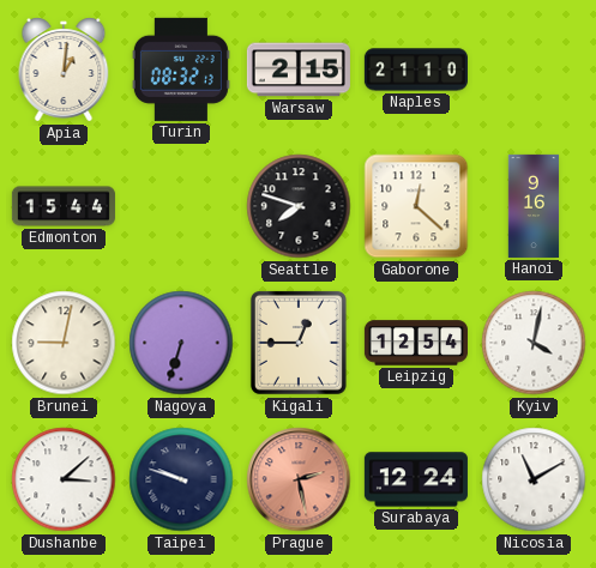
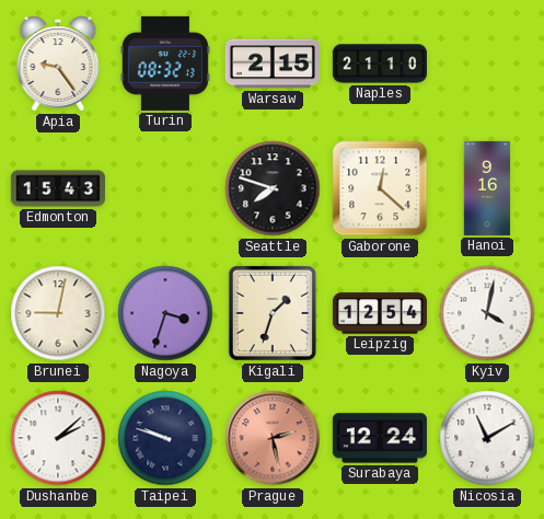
Apia: 1:01 -> 9:24
Edmonton: 15:44 -> 15:43
Nagoya: 6:33 -> 3:33
Kigali: 12:45 -> 1:33
Dushanbe: 3:08 -> 2:08
